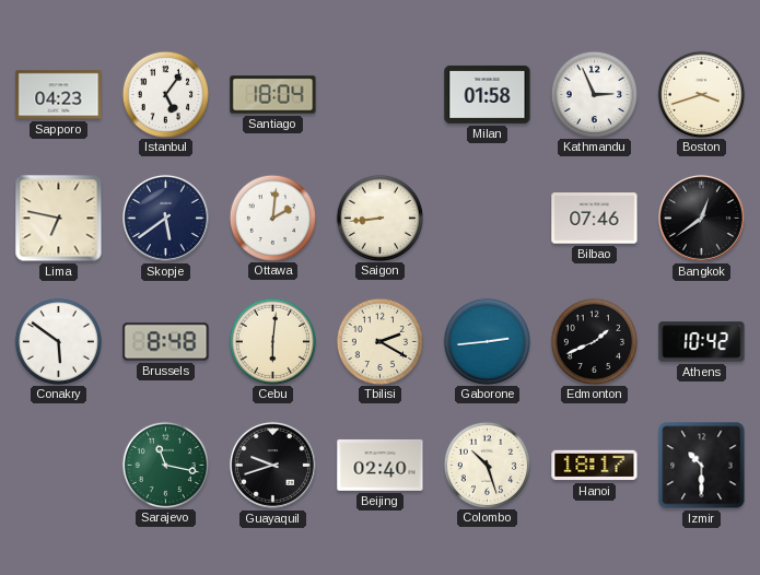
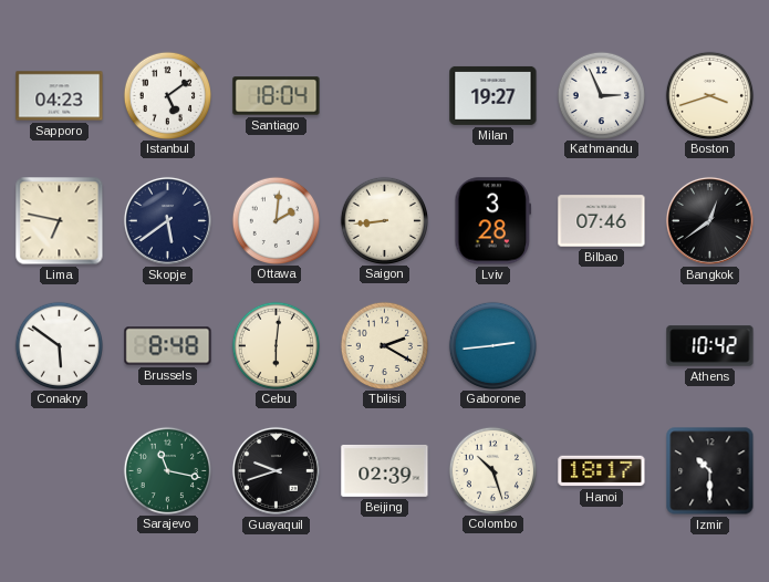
Istanbul: 5:06 -> 5:09
Milan: 01:58 -> 19:27
Lviv: none -> 3:28
Edmonton: 1:41 -> none
Beijing: 02:40 -> 02:39
